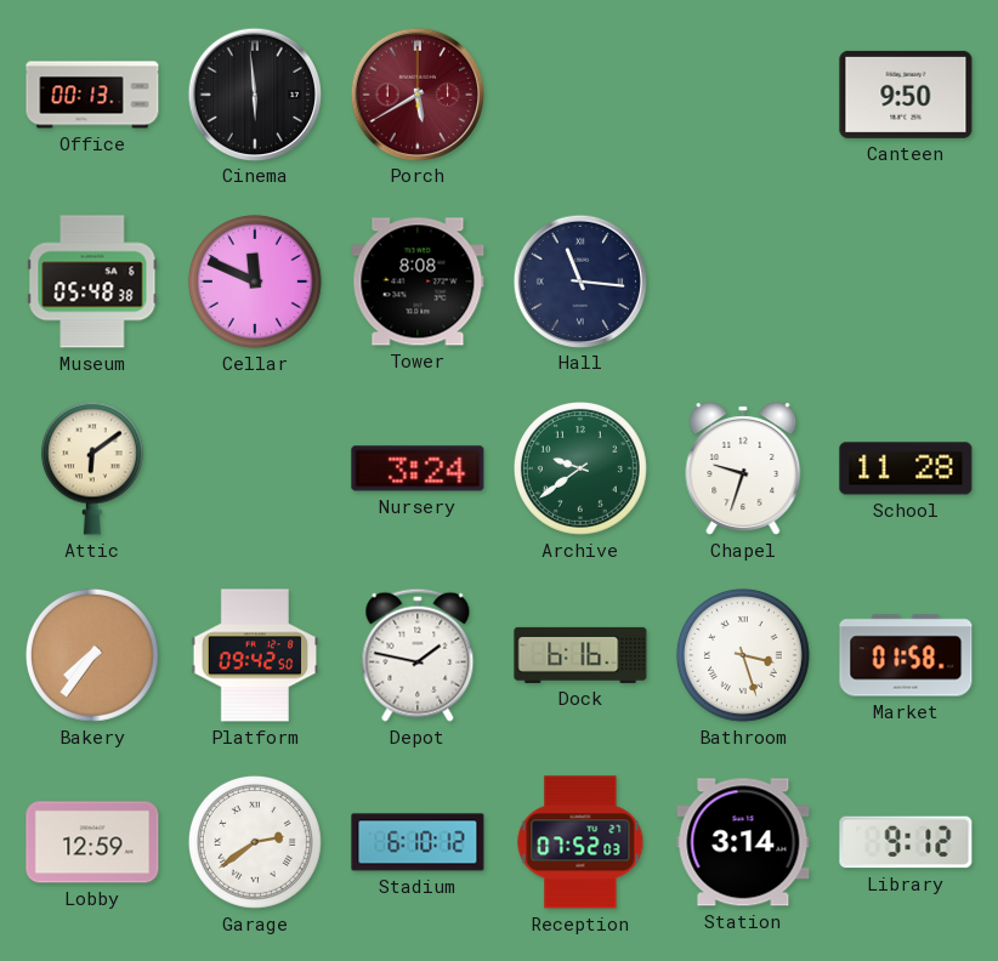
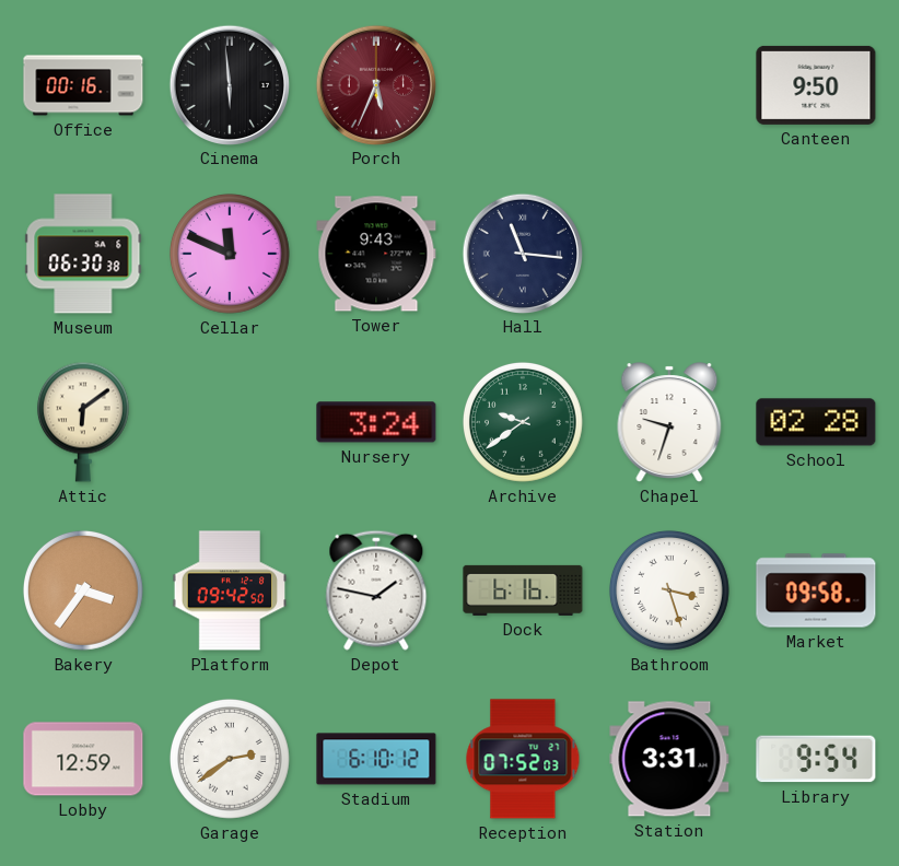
Office: 00:13 -> 00:16
Porch: 5:40 -> 5:34
Museum: 05:48 -> 06:30
Tower: 8:08 -> 9:43
School: 11:28 -> 02:28
Bakery: 7:36 -> 3:36
Market: 01:58 -> 09:58
Station: 3:14 -> 3:31
Library: 9:12 -> 9:54
